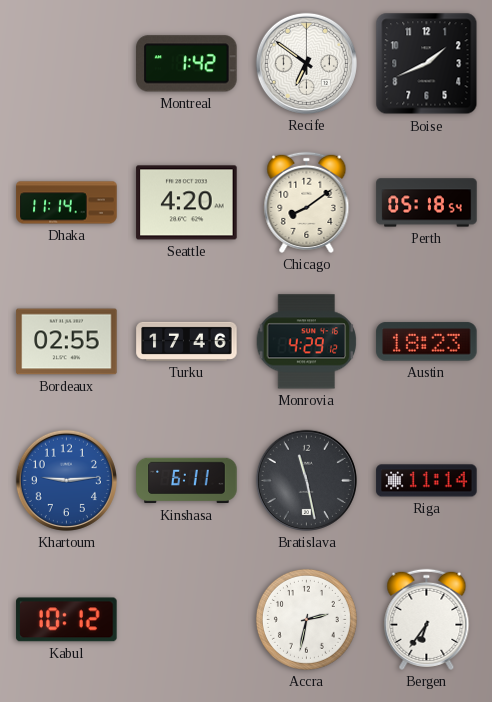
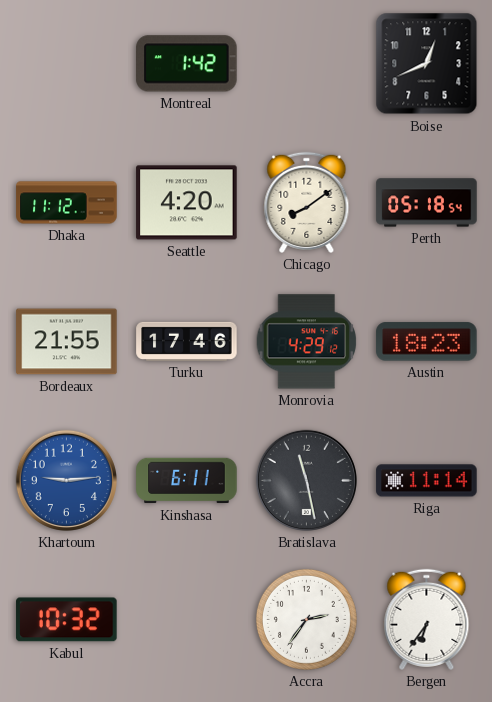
Recife: 6:51 -> none
Boise: 1:41 -> 12:41
Dhaka: 11:14 -> 11:12
Bordeaux: 02:55 -> 21:55
Kabul: 10:12 -> 10:32
Accra: 2:32 -> 2:36
